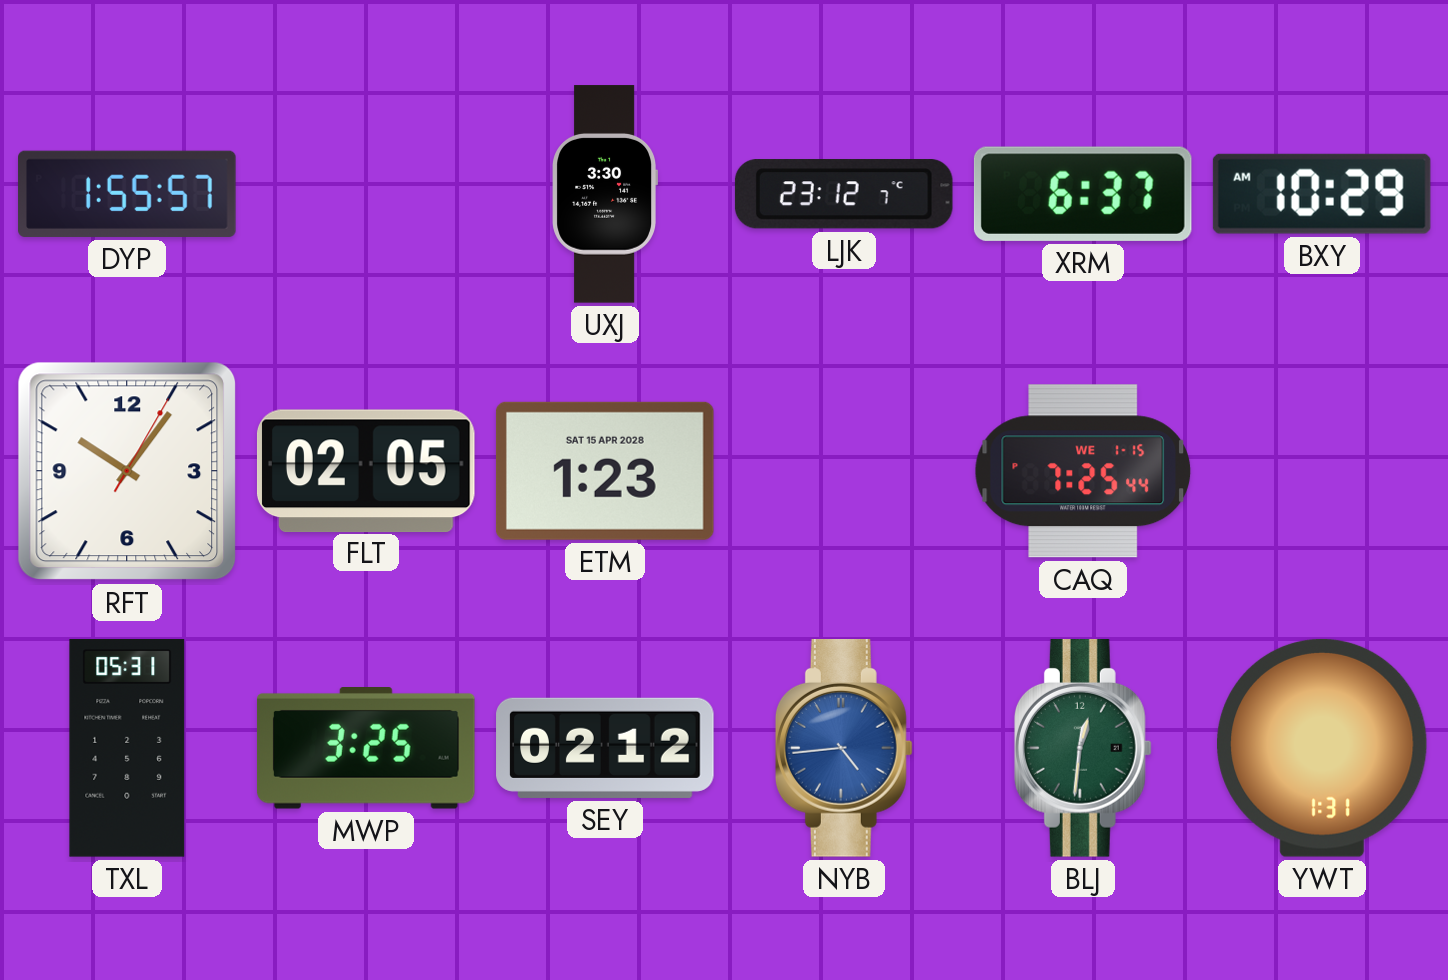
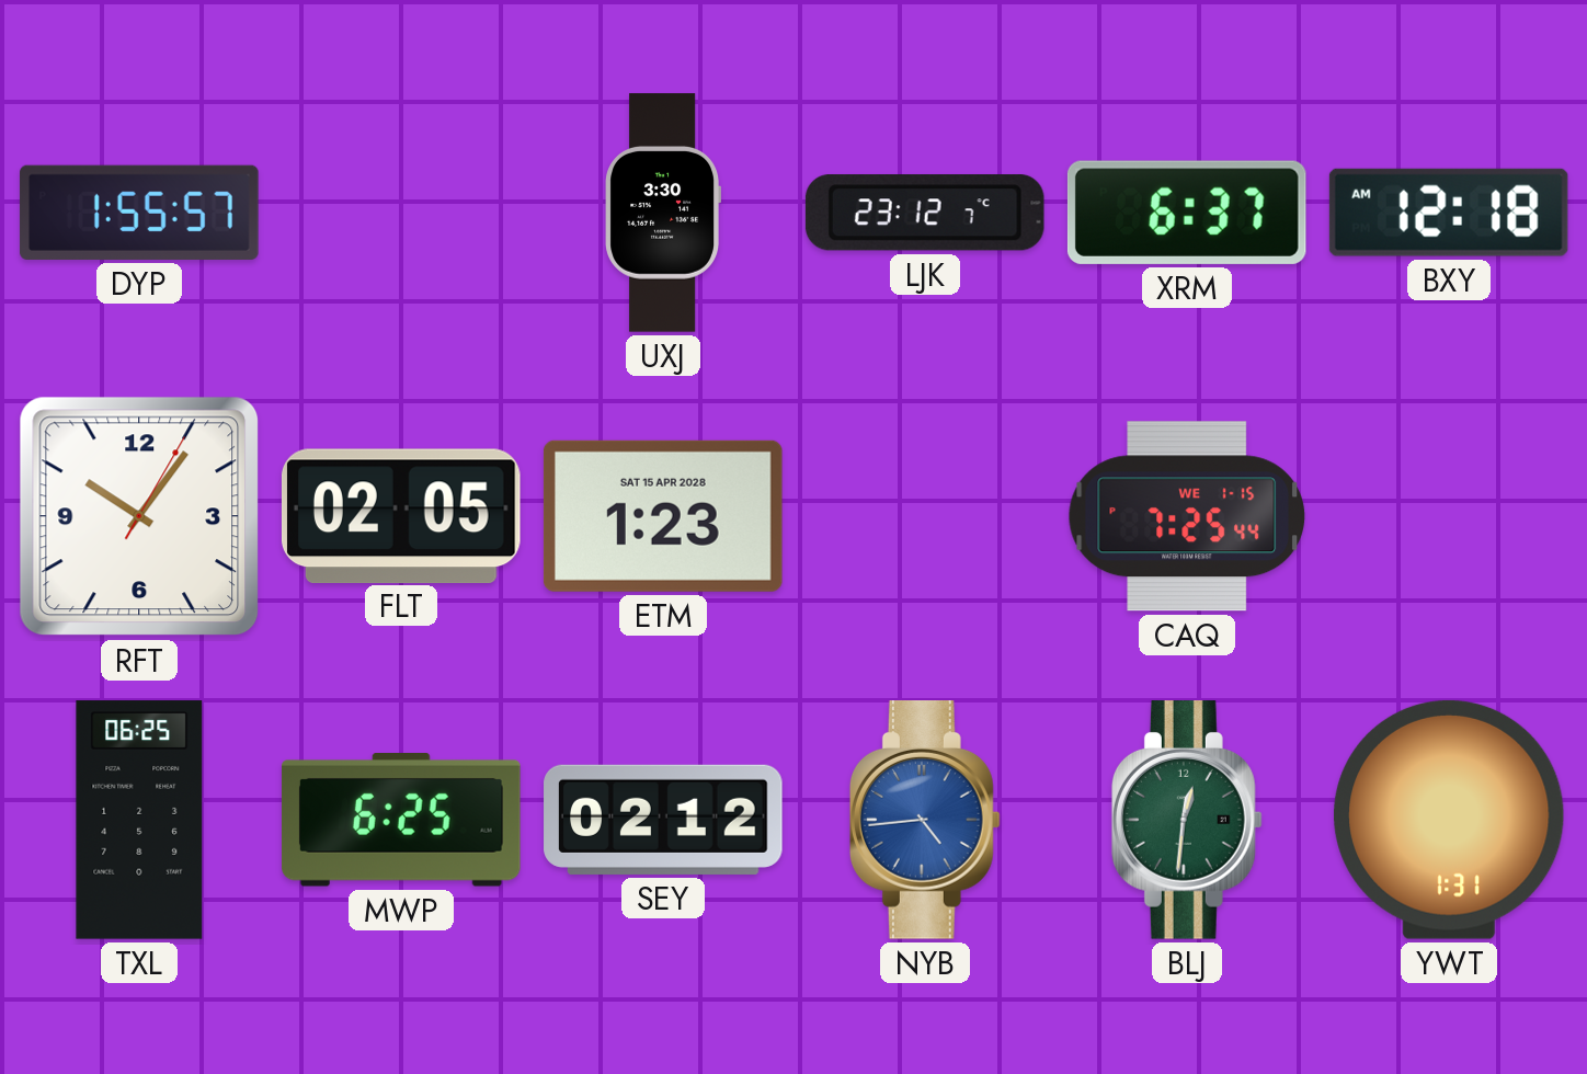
BXY: 10:29 -> 12:18
TXL: 05:31 -> 06:25
MWP: 3:25 -> 6:25
